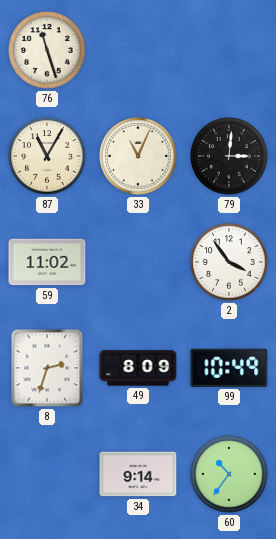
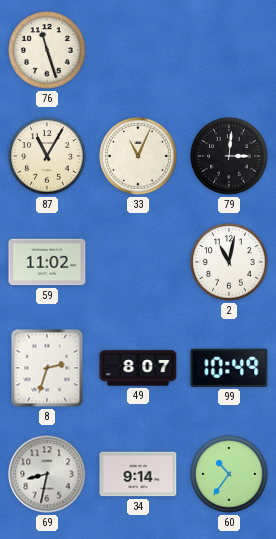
2: 3:54 -> 11:02
49: 8:09 -> 8:07
69: none -> 8:32
